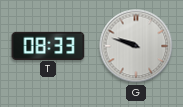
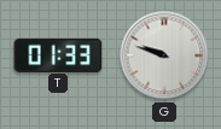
T: 08:33 -> 01:33
